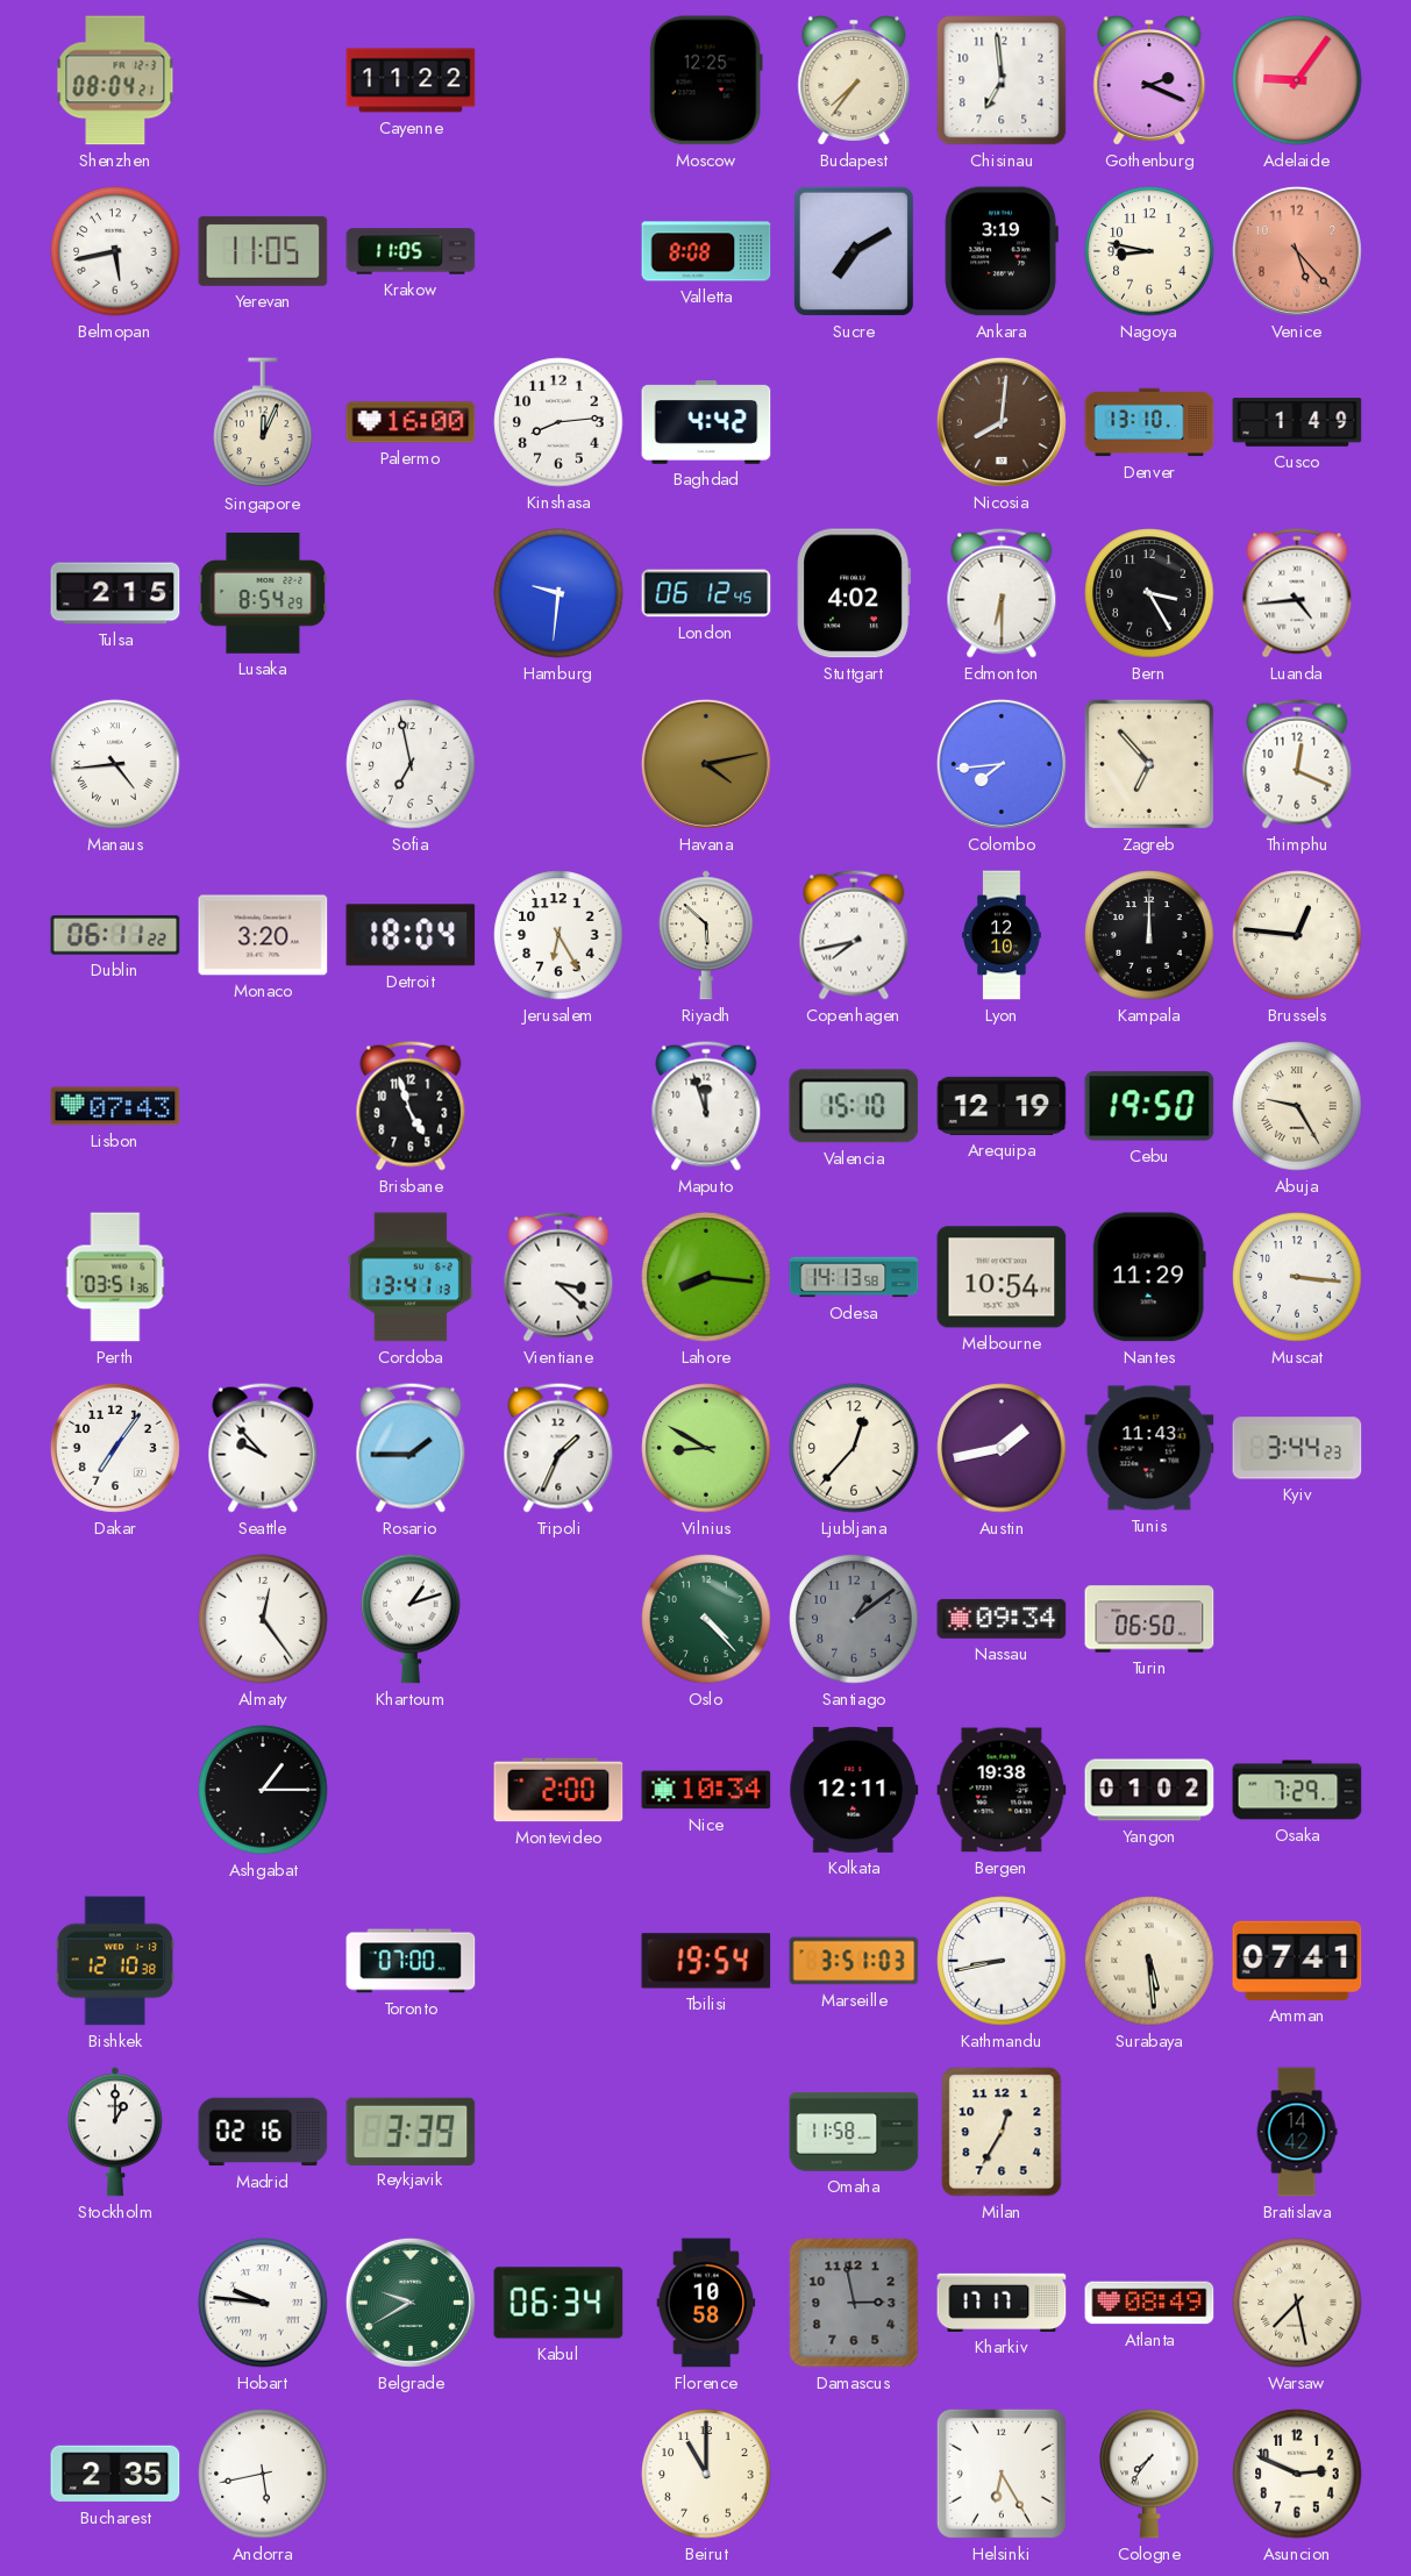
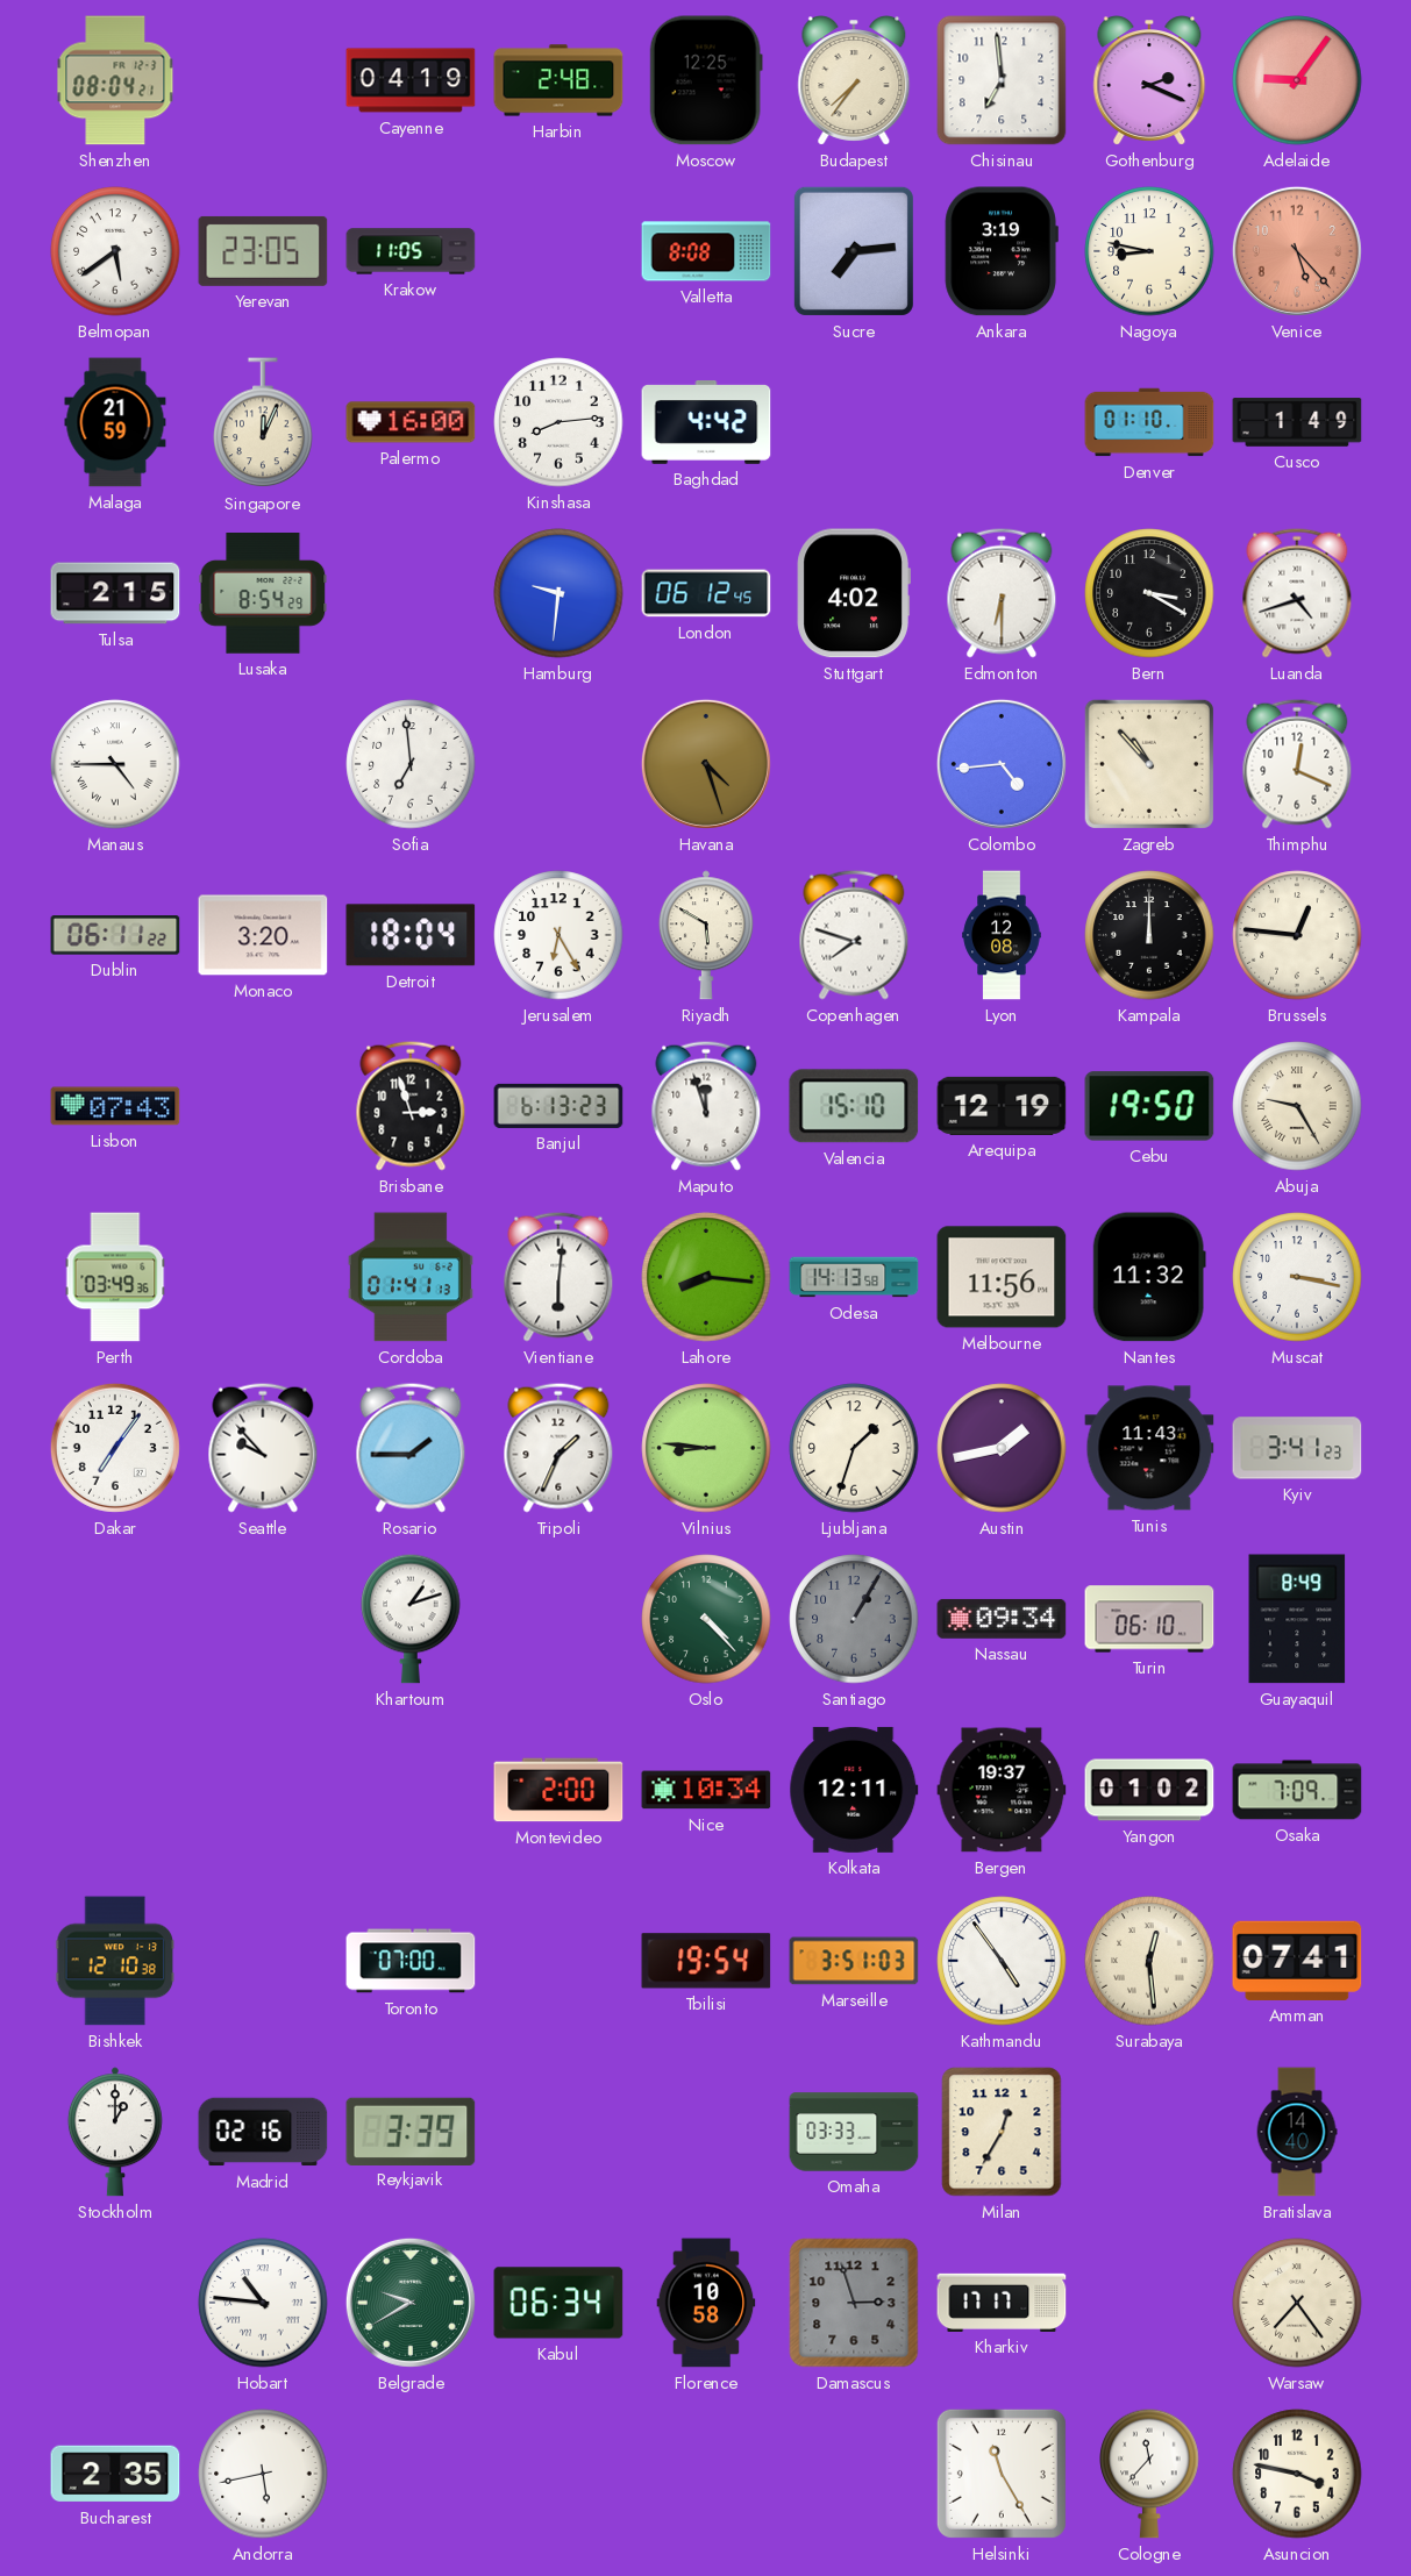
Cayenne: 11:22 -> 04:19
Harbin: none -> 2:48
Belmopan: 5:43 -> 5:39
Yerevan: 11:05 -> 23:05
Sucre: 7:10 -> 7:14
Malaga: none -> 21:59
Nicosia: 8:01 -> none
Denver: 13:10 -> 01:10
Bern: 3:25 -> 3:20
Luanda: 4:44 -> 4:42
Manaus: 4:44 -> 4:45
Sofia: 6:58 -> 6:59
Havana: 4:13 -> 4:27
Colombo: 7:44 -> 4:44
Zagreb: 6:53 -> 10:53
Riyadh: 5:52 -> 5:50
Copenhagen: 7:43 -> 7:48
Lyon: 12:10 -> 12:08
Brisbane: 4:57 -> 2:57
Banjul: none -> 6:13
Perth: 03:51 -> 03:49
Cordoba: 13:41 -> 01:41
Vientiane: 3:22 -> 6:01
Melbourne: 10:54 -> 11:56
Nantes: 11:29 -> 11:32
Muscat: 3:16 -> 3:17
Vilnius: 8:50 -> 8:46
Ljubljana: 12:37 -> 1:33
Kyiv: 3:44 -> 3:41
Almaty: 12:24 -> none
Santiago: 1:09 -> 1:05
Turin: 06:50 -> 06:10
Guayaquil: none -> 8:49
Ashgabat: 1:15 -> none
Bergen: 19:38 -> 19:37
Osaka: 7:29 -> 7:09
Kathmandu: 8:43 -> 4:54
Surabaya: 5:29 -> 12:29
Omaha: 11:58 -> 03:33
Bratislava: 14:42 -> 14:40
Hobart: 9:46 -> 10:46
Damascus: 2:58 -> 2:57
Atlanta: 08:49 -> none
Warsaw: 7:28 -> 7:24
Beirut: 11:00 -> none
Helsinki: 6:25 -> 11:25
Cologne: 7:36 -> 11:37
Asuncion: 2:49 -> 3:47
